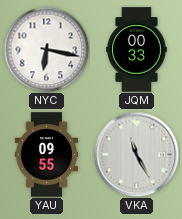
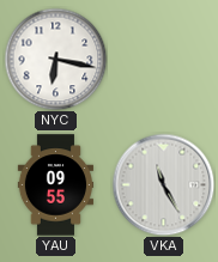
JQM: 00:33 -> none
